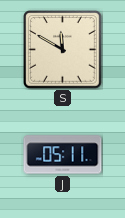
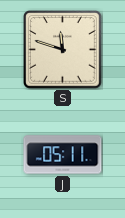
S: 11:50 -> 11:48
